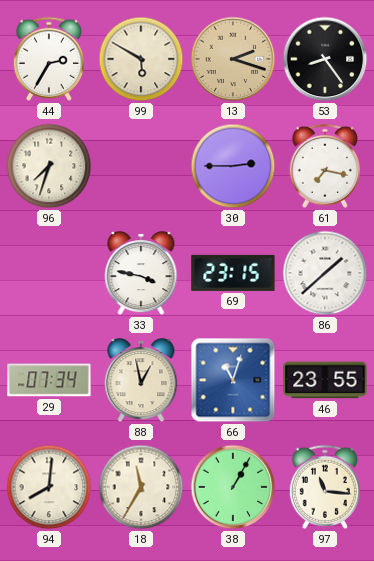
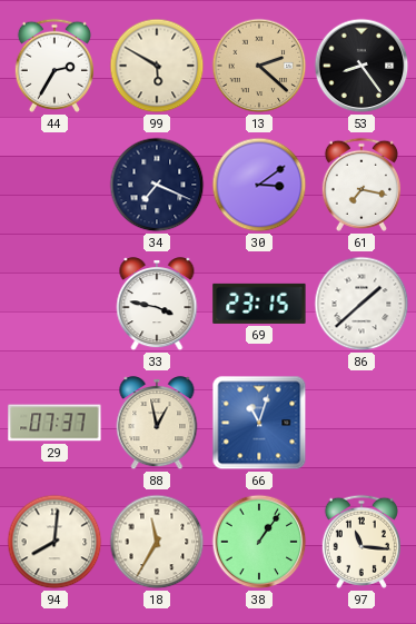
13: 2:18 -> 2:22
96: 7:33 -> none
34: none -> 7:19
30: 2:45 -> 3:09
29: 07:34 -> 07:37
46: 23:55 -> none
38: 1:05 -> 1:06
